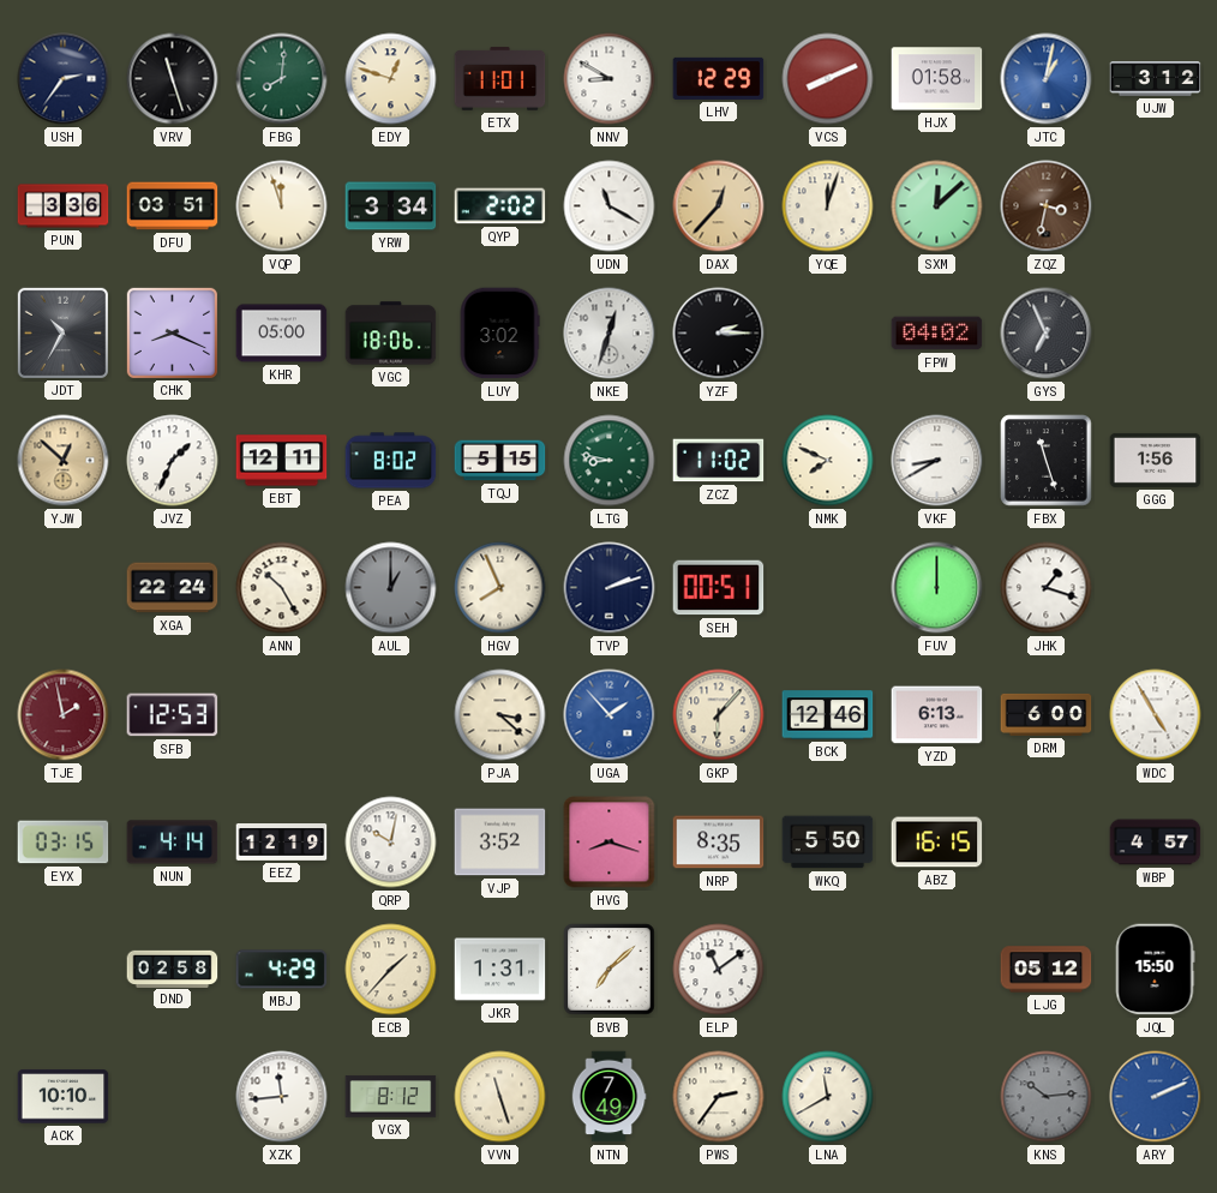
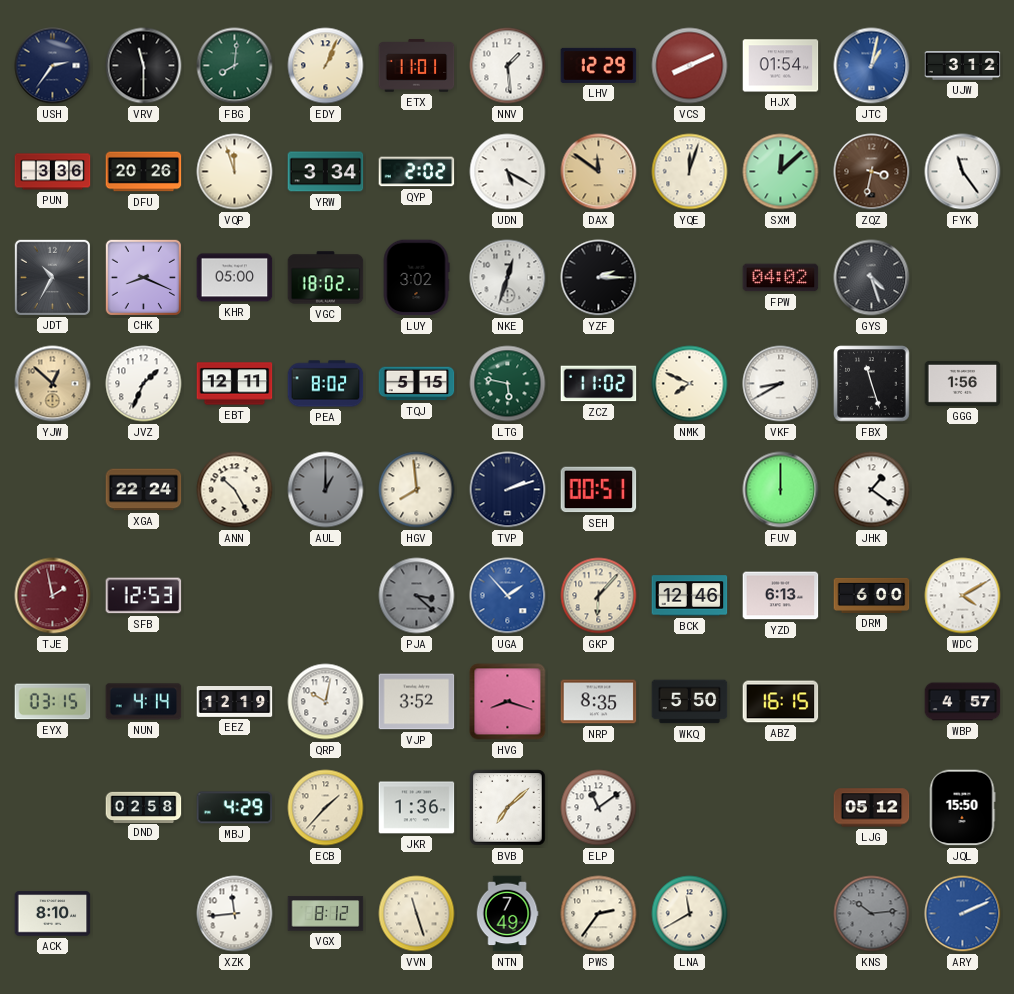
VRV: 11:27 -> 11:30
EDY: 12:48 -> 1:04
NNV: 8:50 -> 1:29
HJX: 01:58 -> 01:54
DFU: 03:51 -> 20:26
UDN: 11:20 -> 5:20
DAX: 12:37 -> 11:51
FYK: none -> 11:24
VGC: 18:06 -> 18:02
GYS: 6:56 -> 4:27
LTG: 8:47 -> 5:47
HGV: 7:56 -> 7:59
JHK: 1:18 -> 1:21
PJA dial: cream -> grey
WDC: 4:55 -> 4:10
JKR: 1:31 -> 1:36
ACK: 10:10 -> 8:10
